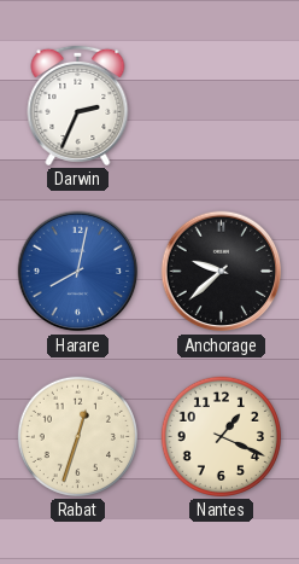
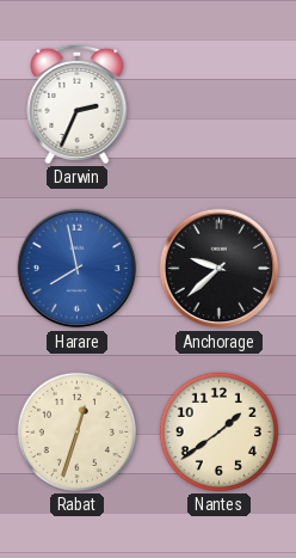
Harare: 8:02 -> 7:58
Nantes: 1:19 -> 1:39
